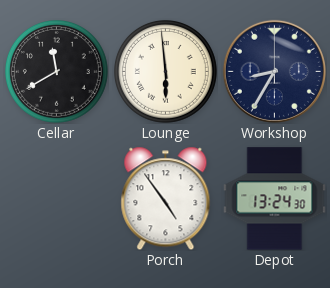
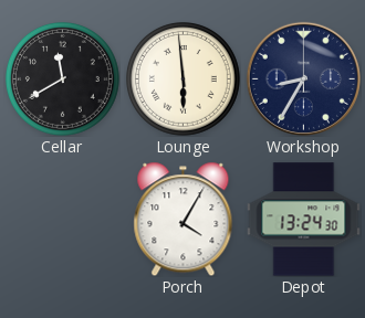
Porch: 4:54 -> 4:05
